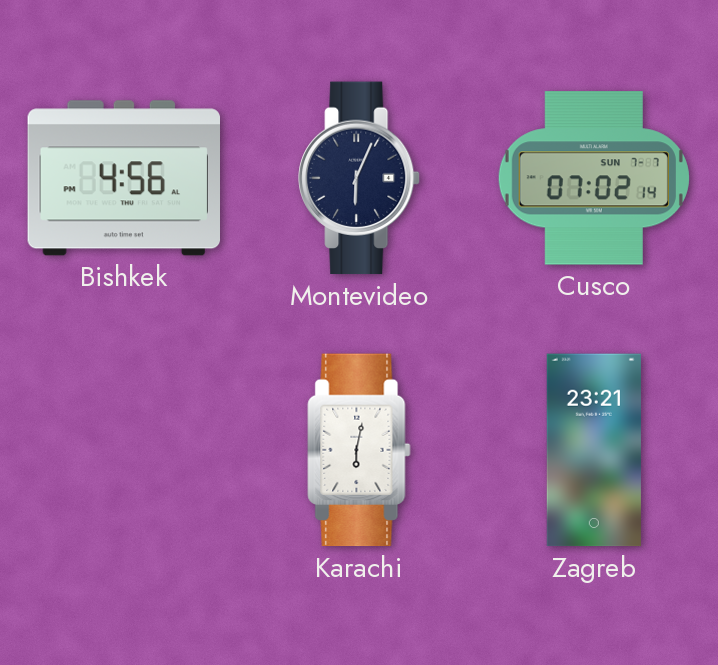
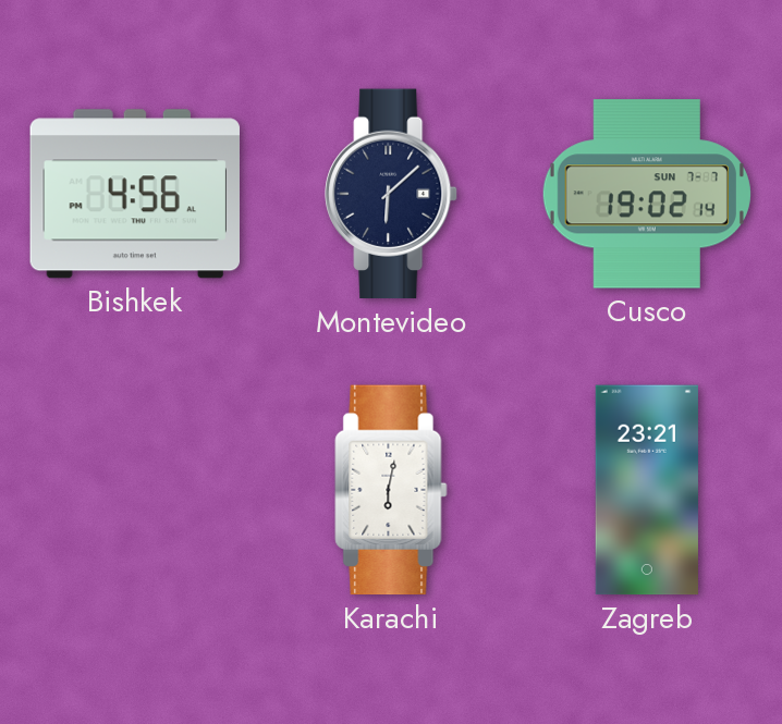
Montevideo: 6:04 -> 6:08
Cusco: 07:02 -> 19:02
